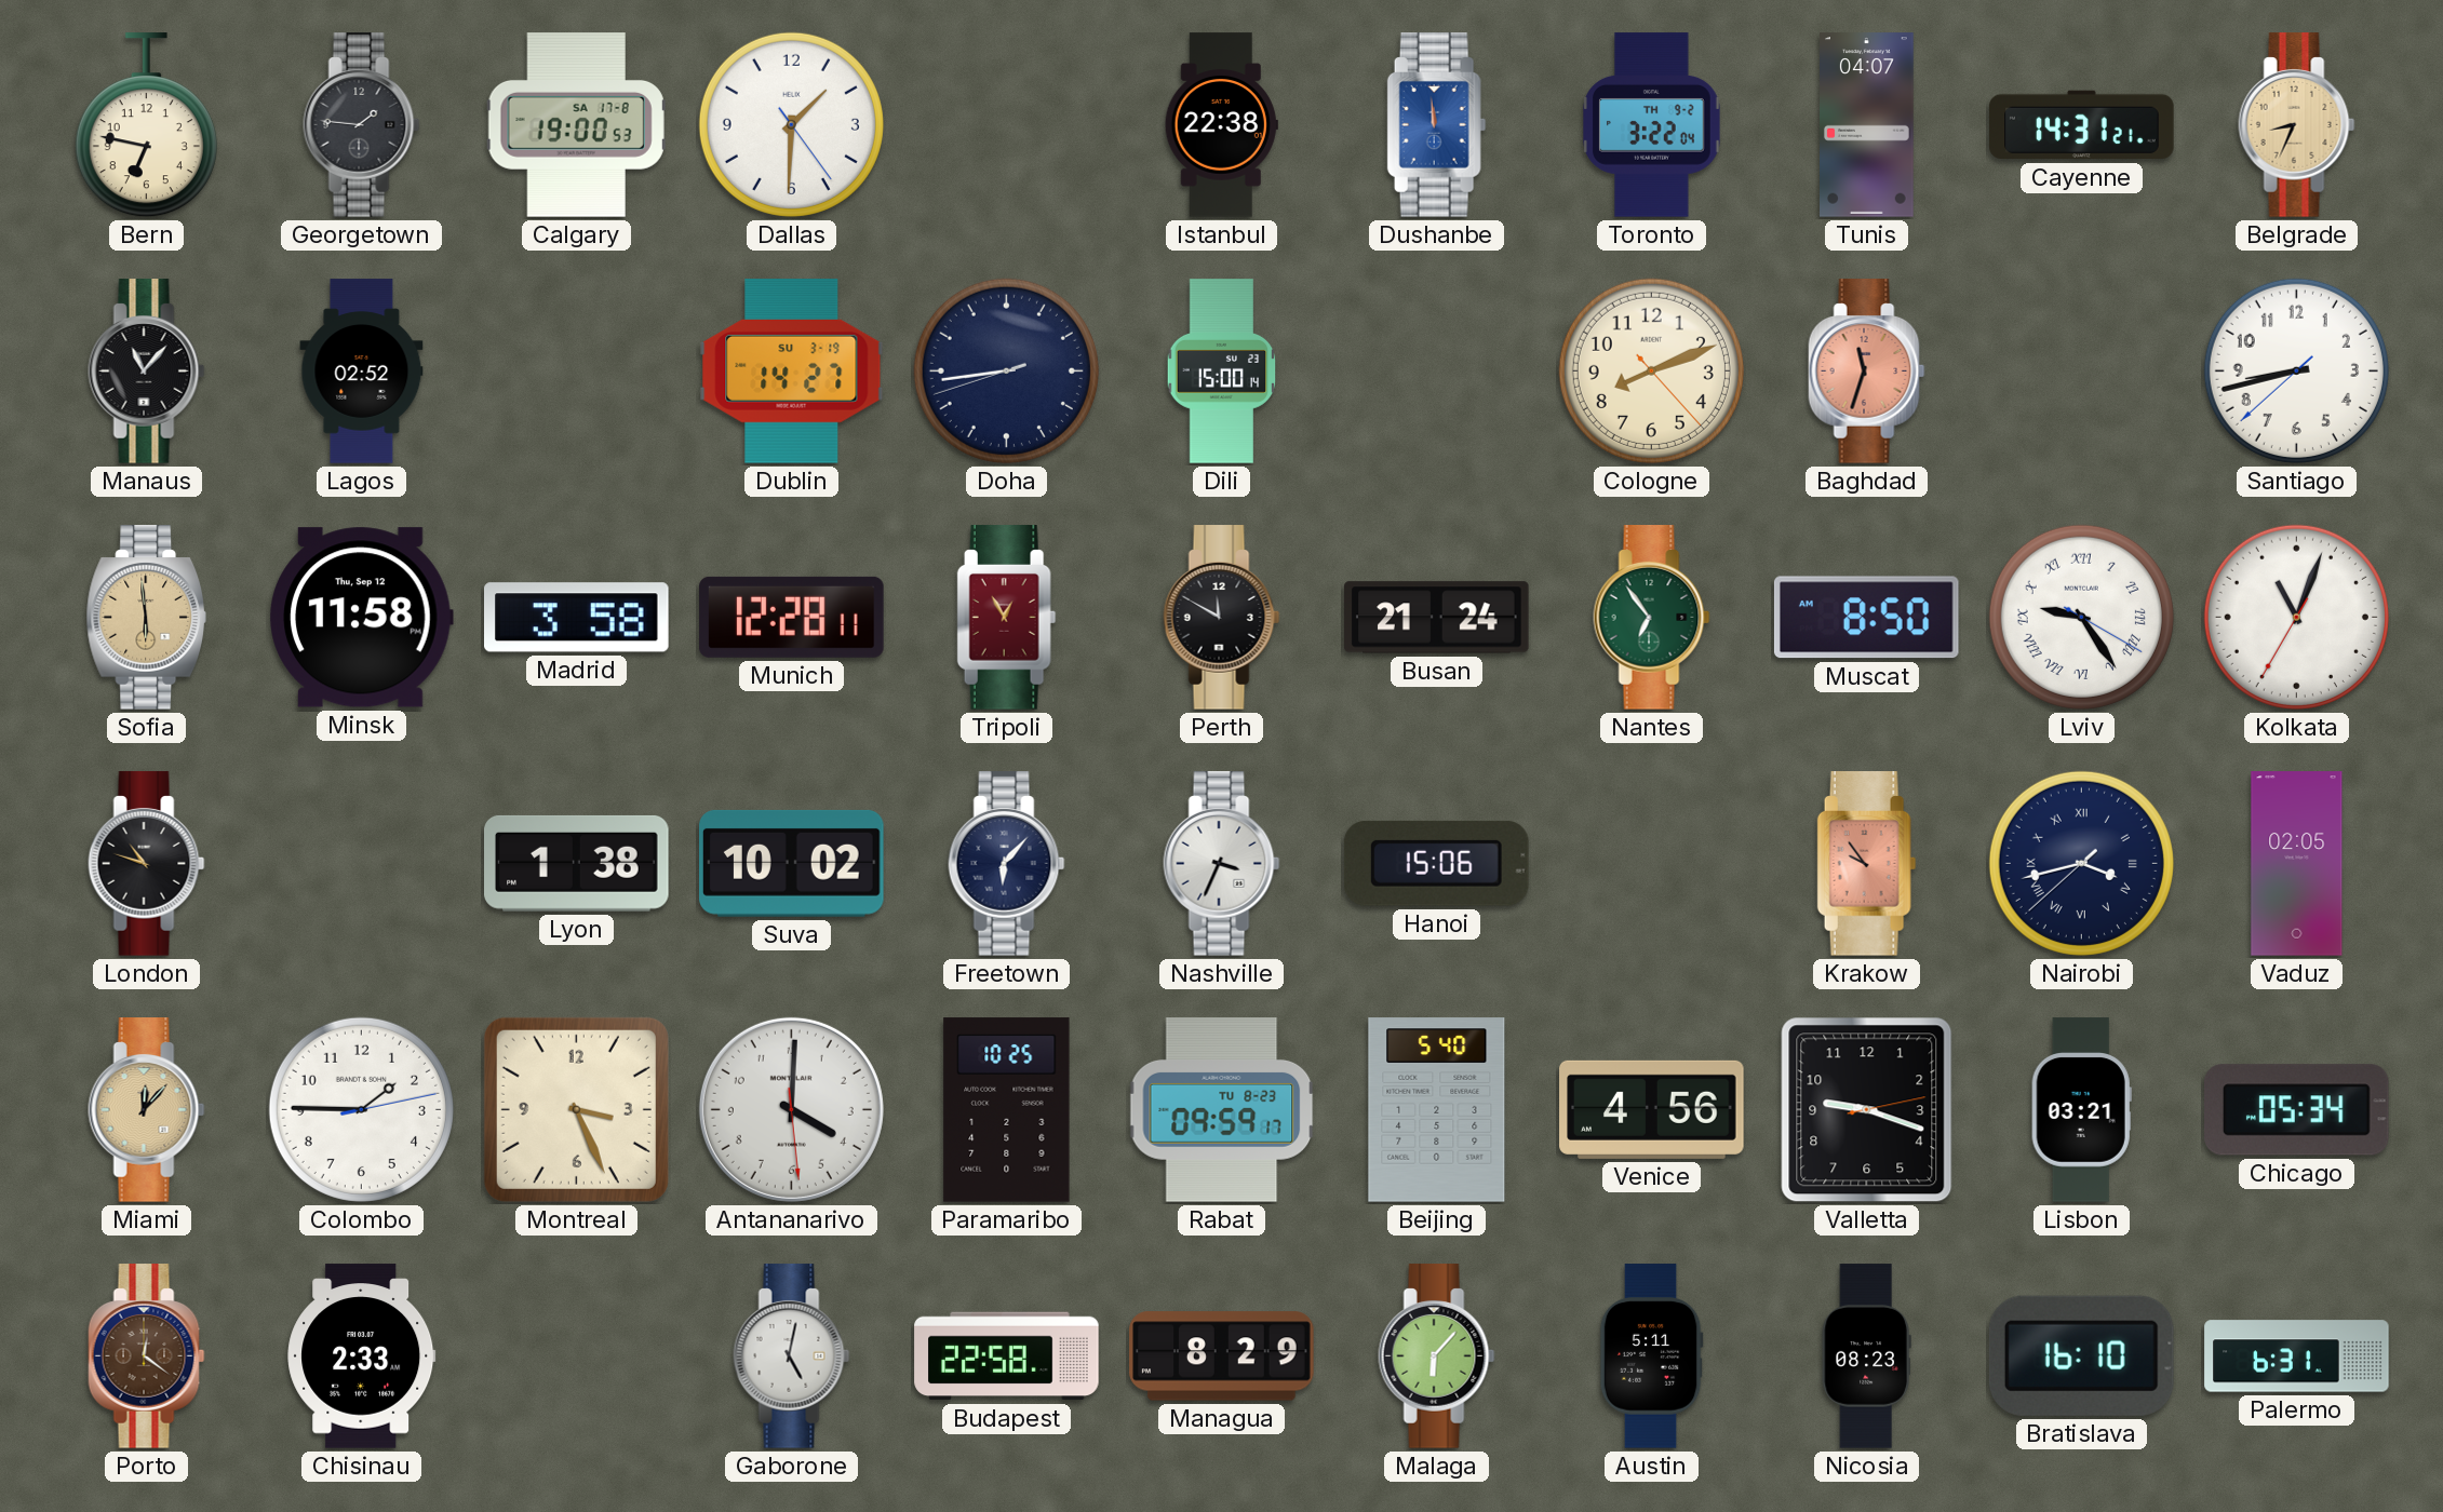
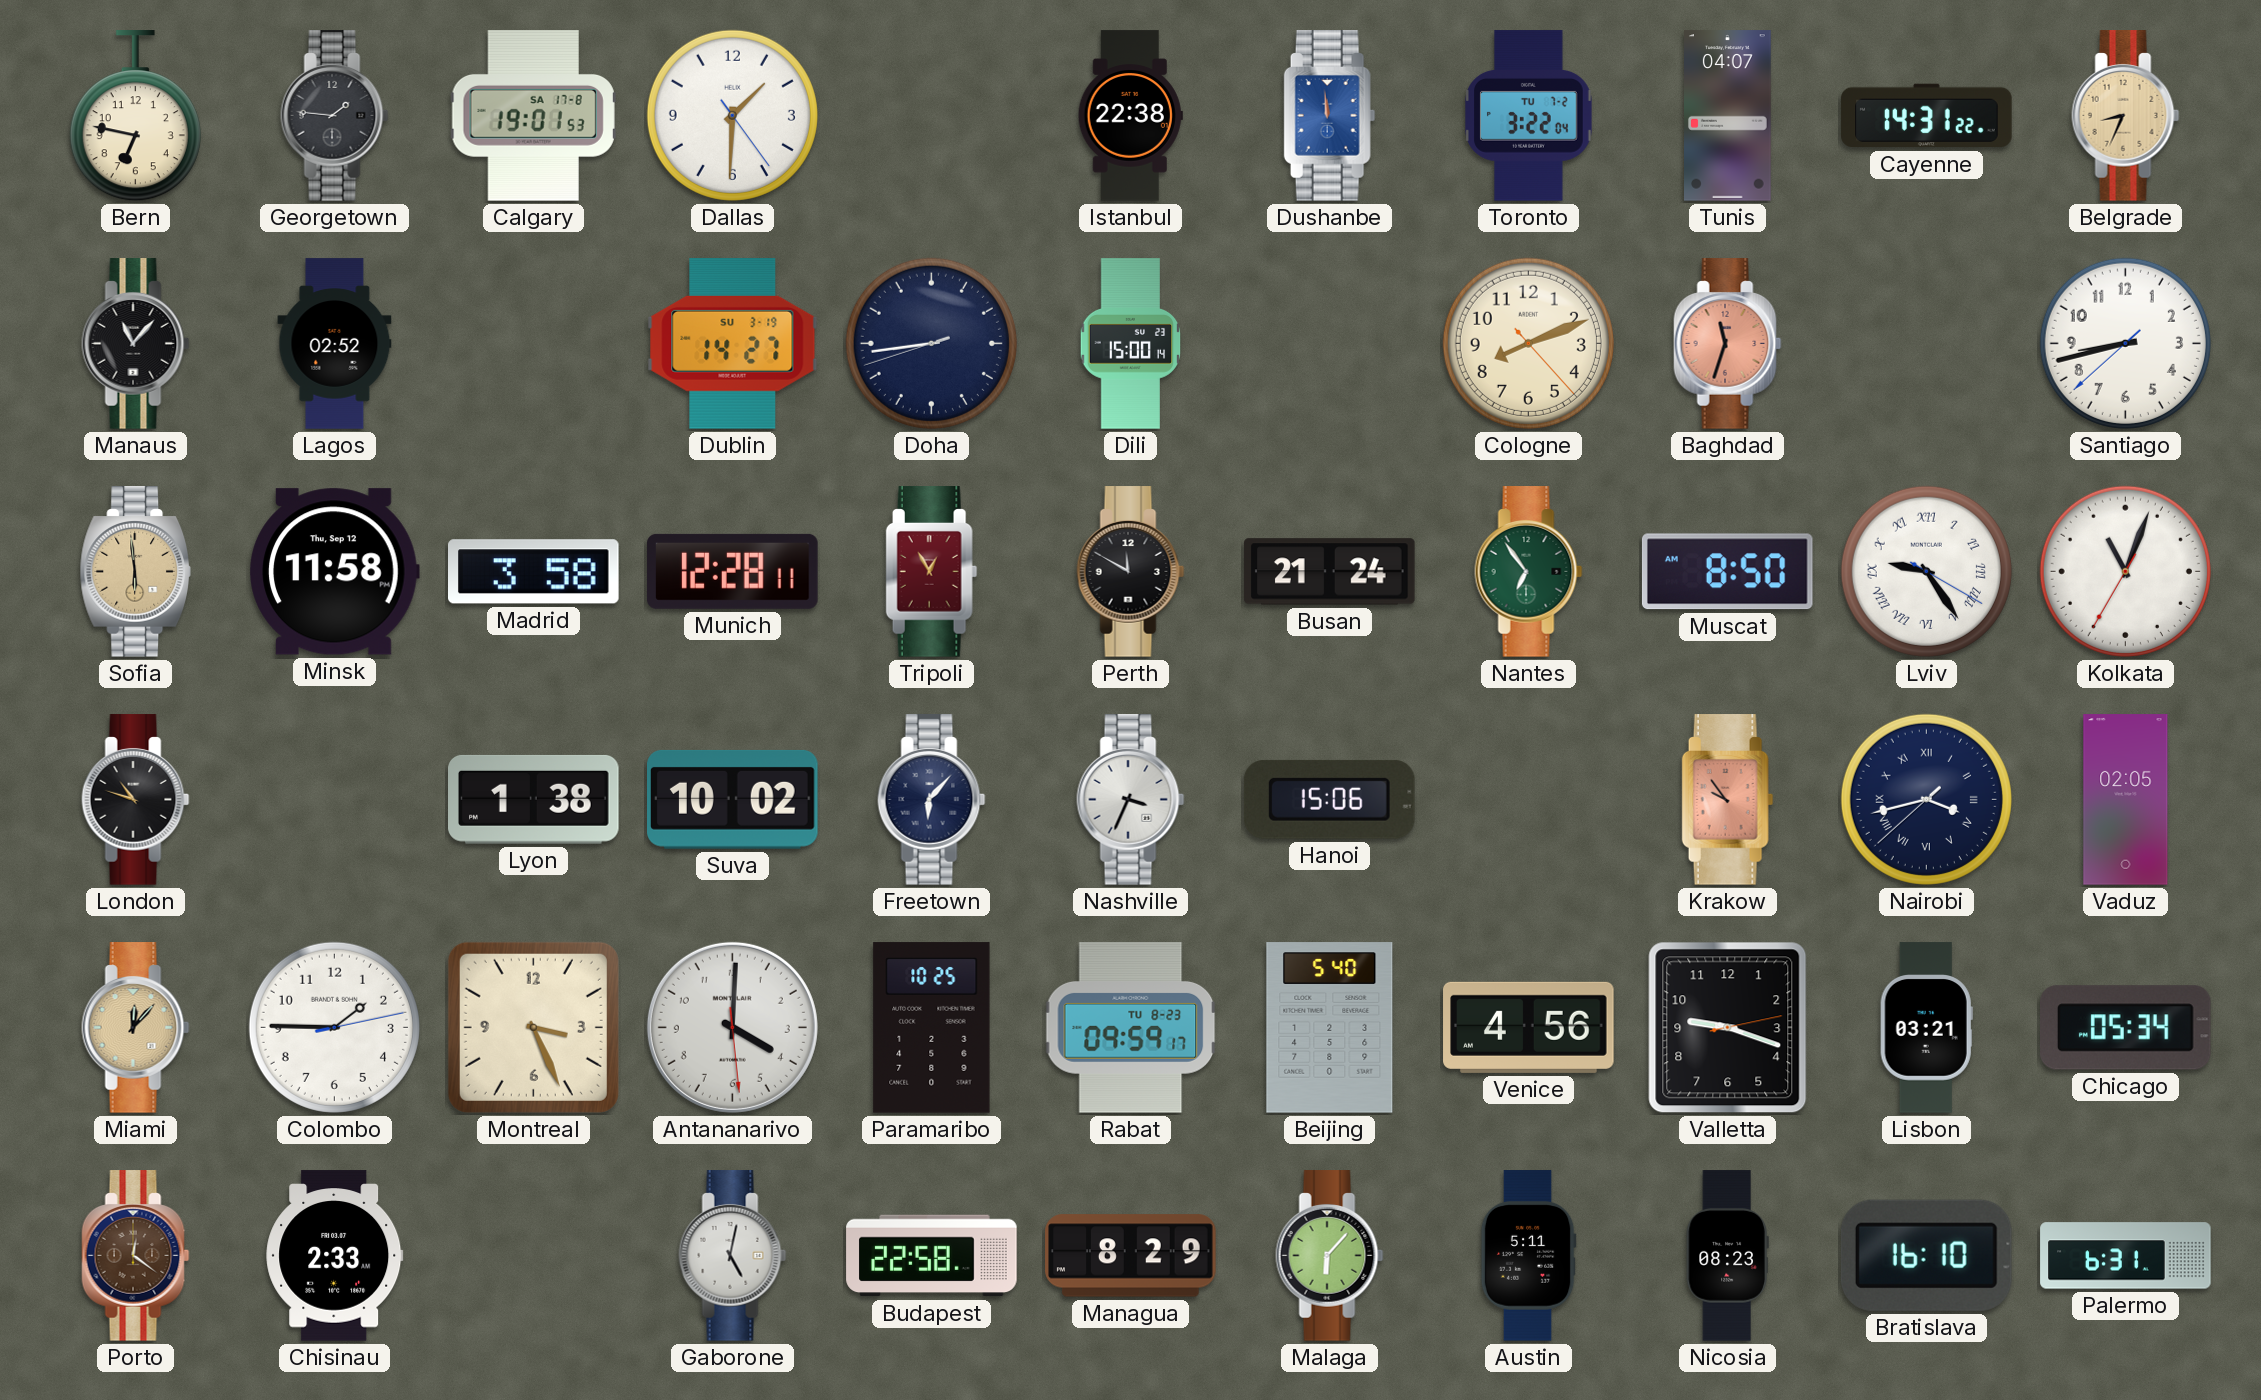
Calgary: 19:00 -> 19:01
Toronto date: TH 9-2 -> TU 7-2
Cayenne: 14:31:21 -> 14:31:22
